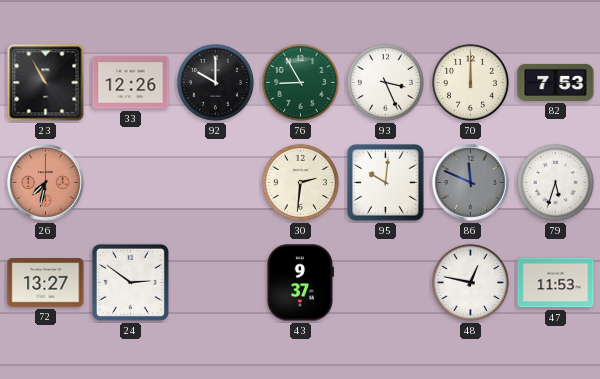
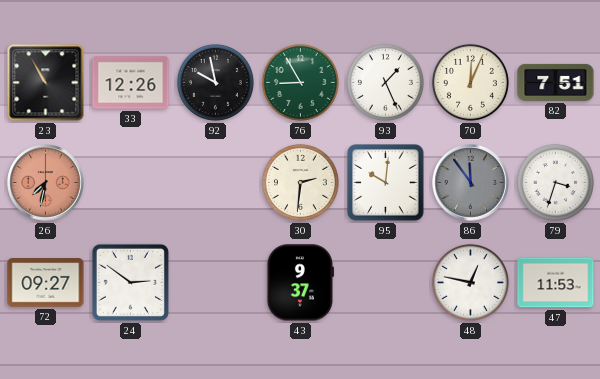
92: 10:00 -> 9:58
93: 3:26 -> 1:26
70: 12:00 -> 12:04
82: 7:53 -> 7:51
86: 11:49 -> 11:54
79: 5:33 -> 3:33
72: 13:27 -> 09:27
